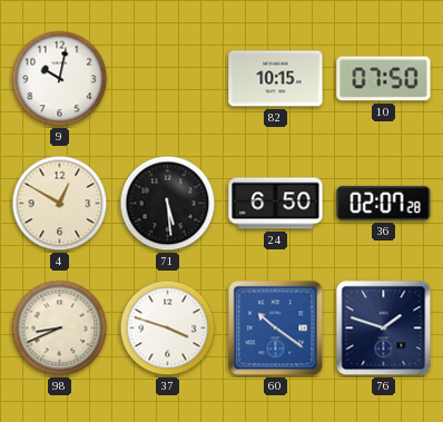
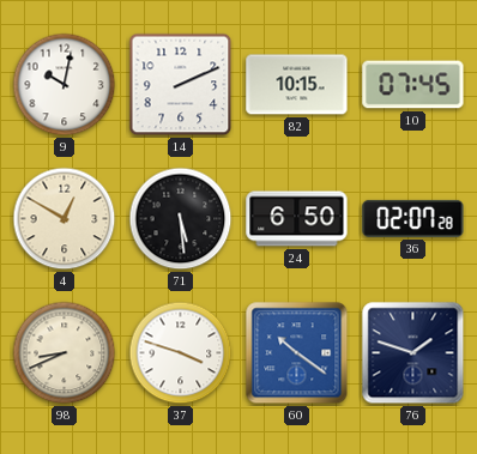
14: none -> 2:11
10: 07:50 -> 07:45
